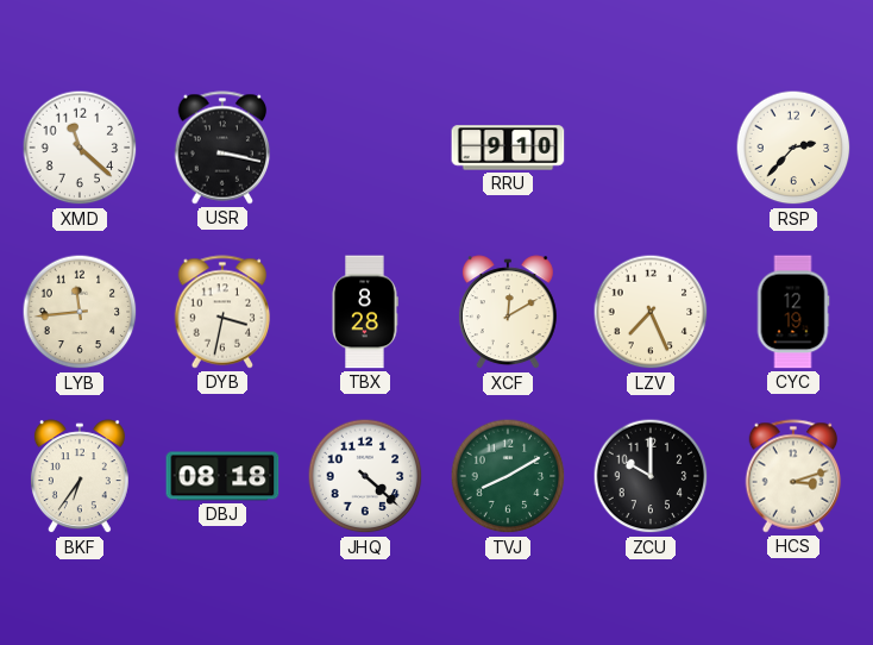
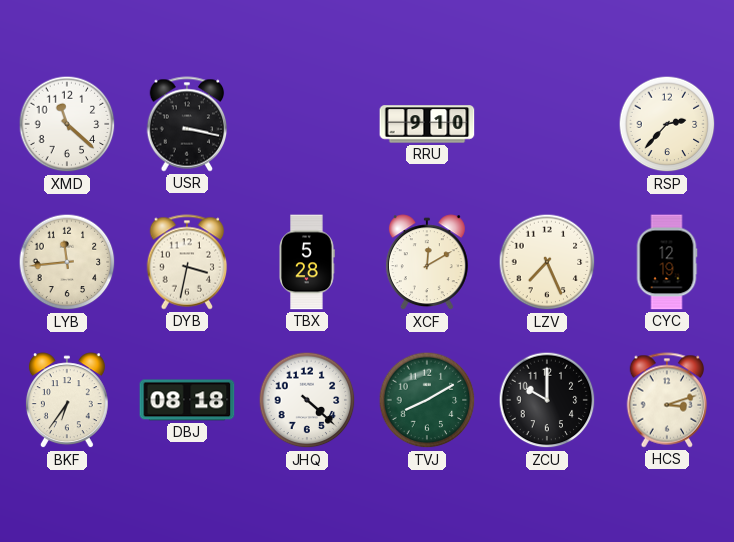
TBX: 8:28 -> 5:28
